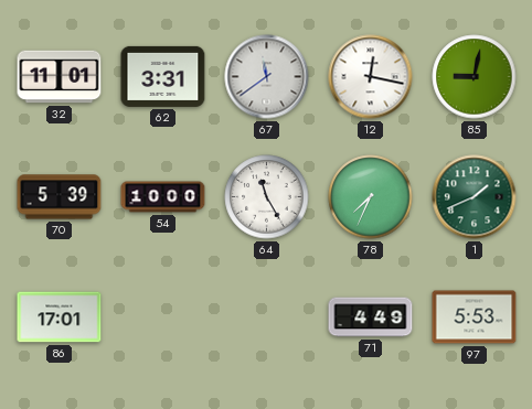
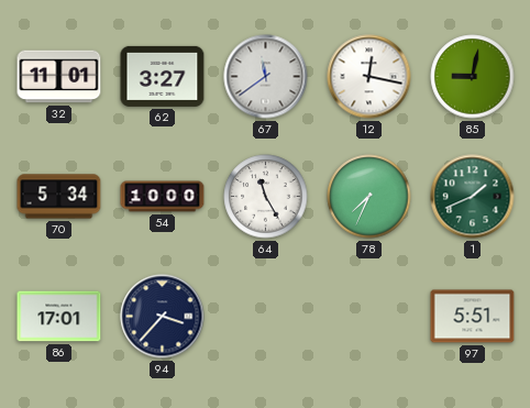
62: 3:31 -> 3:27
70: 5:39 -> 5:34
94: none -> 3:37
71: 4:49 -> none
97: 5:53 -> 5:51
